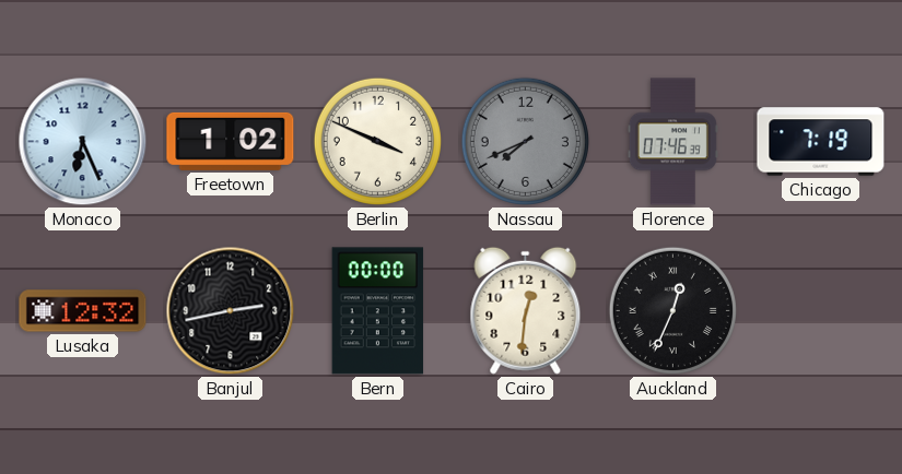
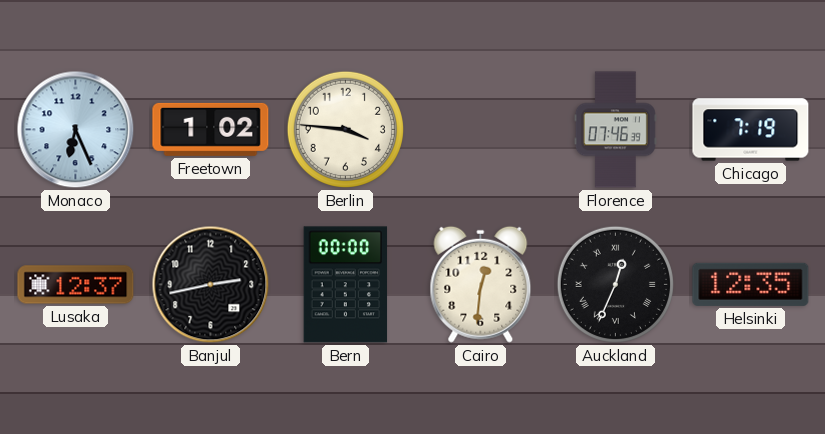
Berlin: 3:49 -> 3:46
Nassau: 7:41 -> none
Lusaka: 12:32 -> 12:37
Helsinki: none -> 12:35
